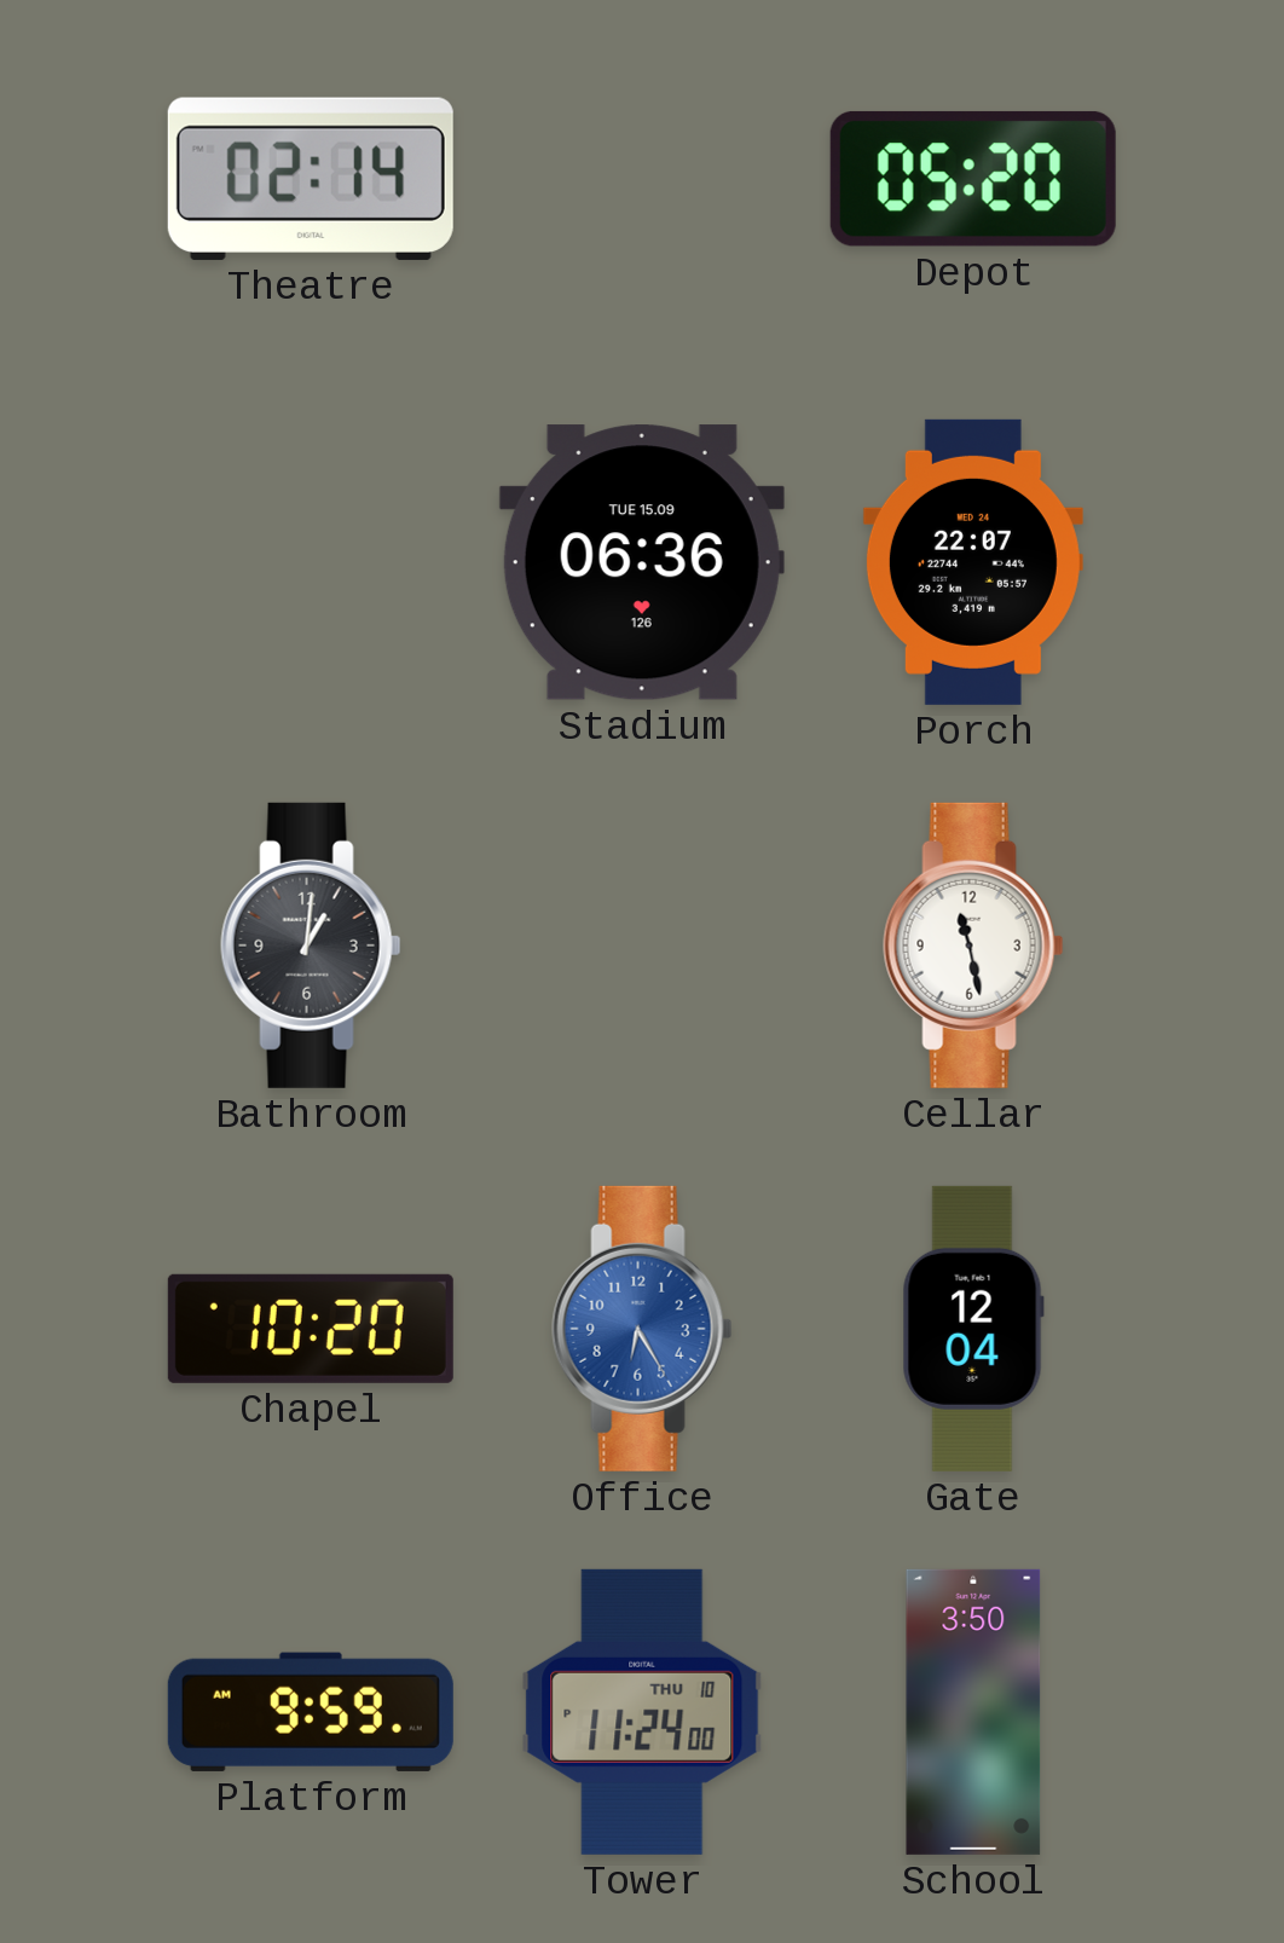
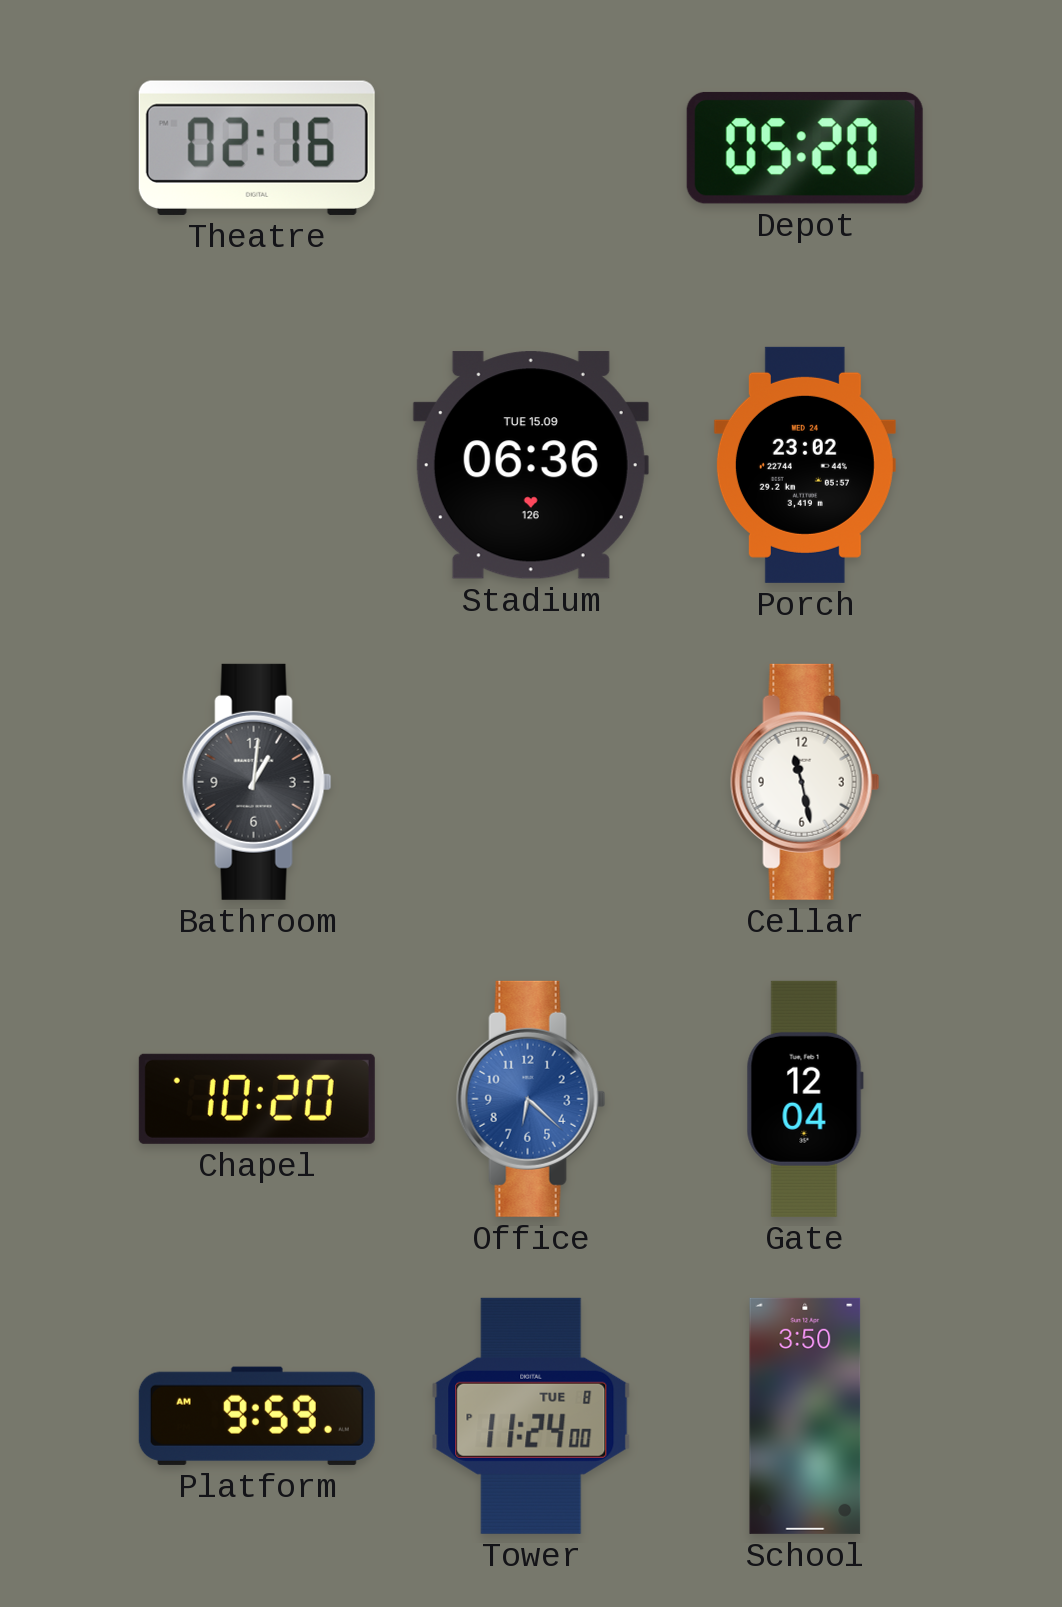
Theatre: 02:14 -> 02:16
Porch: 22:07 -> 23:02
Office: 6:25 -> 6:22
Tower date: THU 10 -> TUE 8
